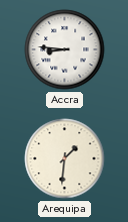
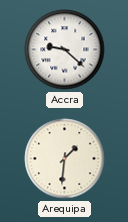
Accra: 8:46 -> 9:22
